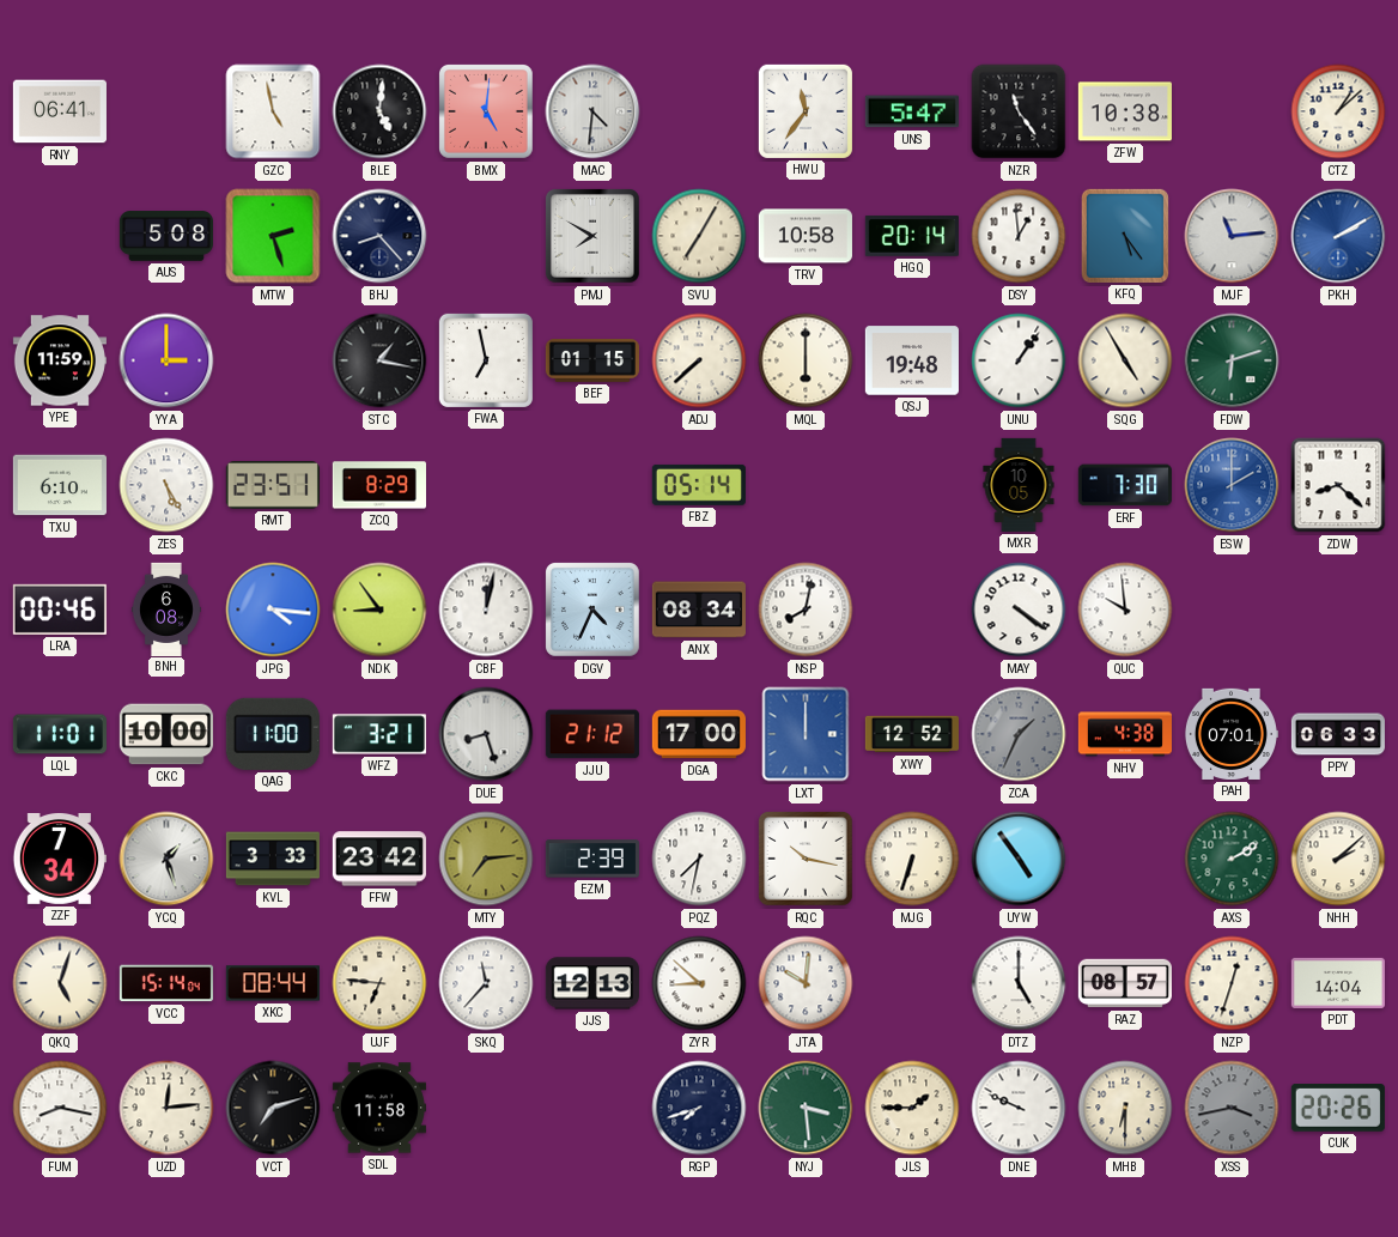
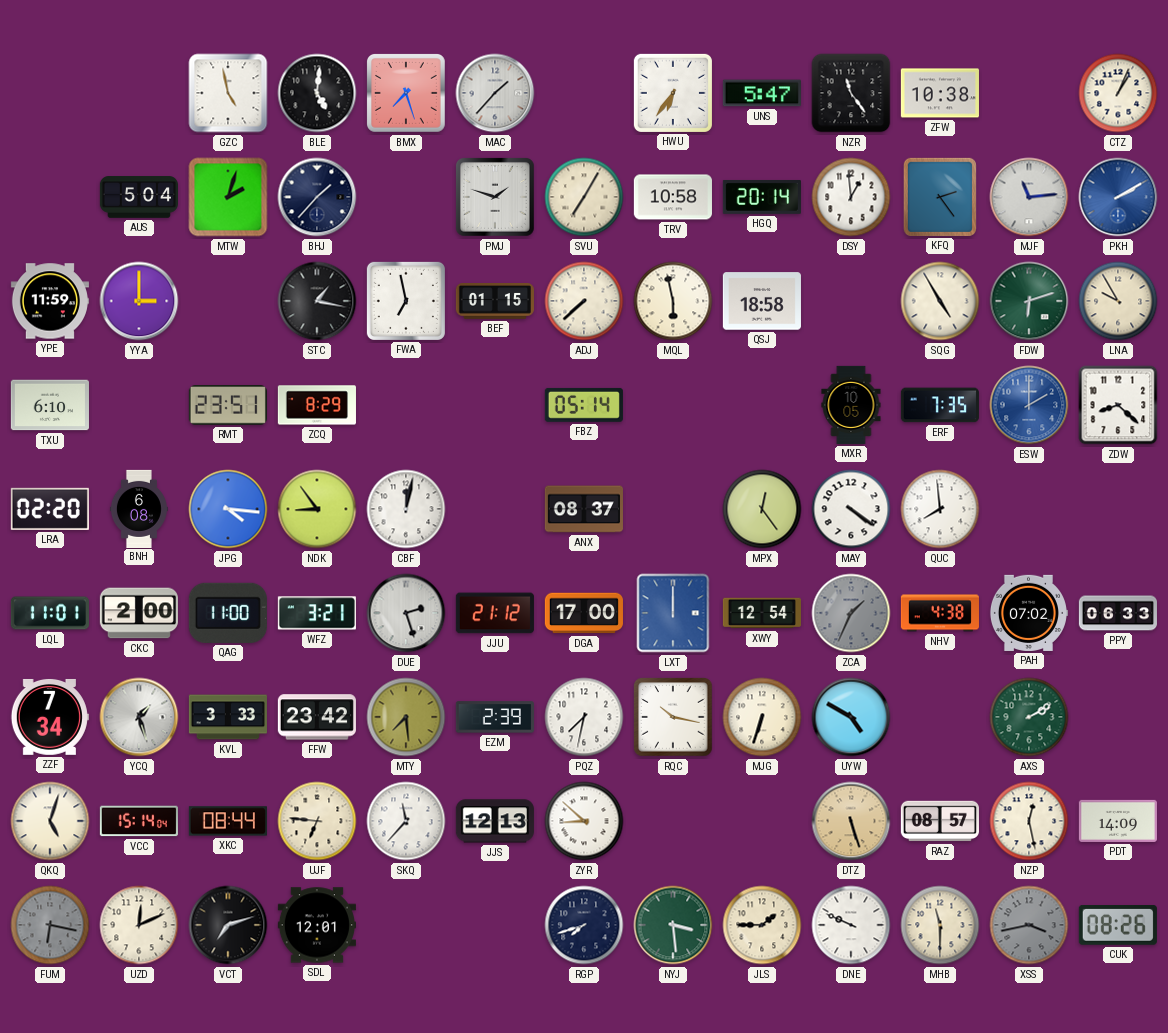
RNY: 06:41 -> none
BMX: 5:01 -> 7:27
MAC: 4:31 -> 1:37
HWU: 11:36 -> 6:36
CTZ: 1:08 -> 1:04
AUS: 5:08 -> 5:04
MTW: 2:27 -> 2:03
BHJ: 8:23 -> 1:37
PMJ: 7:50 -> 1:48
KFQ: 5:24 -> 2:24
MQL: 6:00 -> 5:58
QSJ: 19:48 -> 18:58
UNU: 1:06 -> none
LNA: none -> 9:55
ZES: 5:25 -> none
ERF: 7:30 -> 7:35
LRA: 00:46 -> 02:20
DGV: 4:34 -> none
ANX: 08:34 -> 08:37
NSP: 8:02 -> none
MPX: none -> 12:24
QUC: 9:59 -> 7:59
CKC: 10:00 -> 2:00
DUE: 8:27 -> 2:27
XWY: 12:52 -> 12:54
PAH: 07:01 -> 07:02
MTY: 7:14 -> 7:29
UYW: 4:54 -> 4:50
NHH: 2:08 -> none
JTA: 10:01 -> none
DTZ: 5:00 -> 5:27
DTZ dial: white -> champagne
NZP: 12:33 -> 12:28
PDT: 14:04 -> 14:09
FUM: 8:17 -> 6:17
FUM dial: white -> grey
UZD: 12:14 -> 12:11
SDL: 11:58 -> 12:01
MHB: 6:30 -> 11:30
CUK: 20:26 -> 08:26
